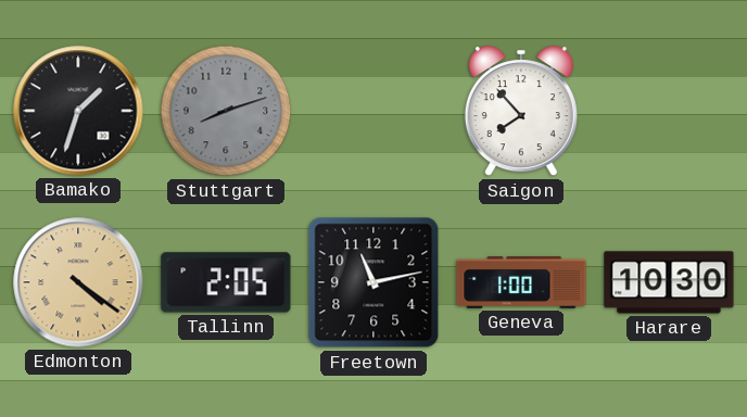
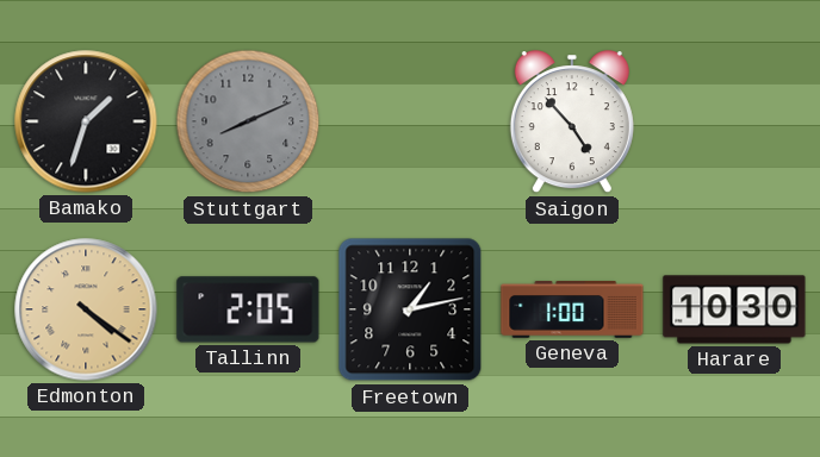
Stuttgart: 8:12 -> 8:11
Saigon: 7:53 -> 4:53
Freetown: 11:13 -> 1:13
